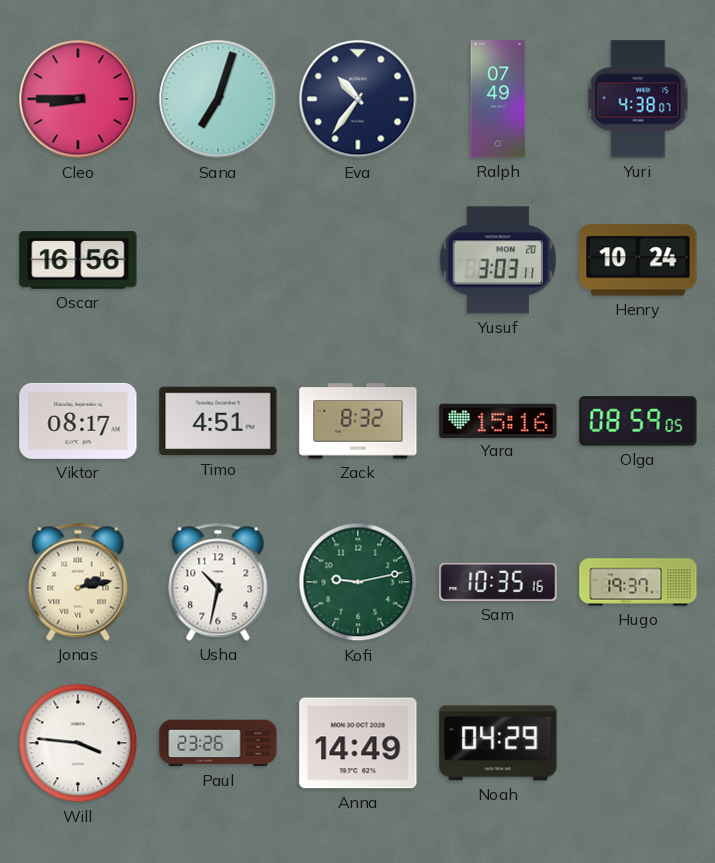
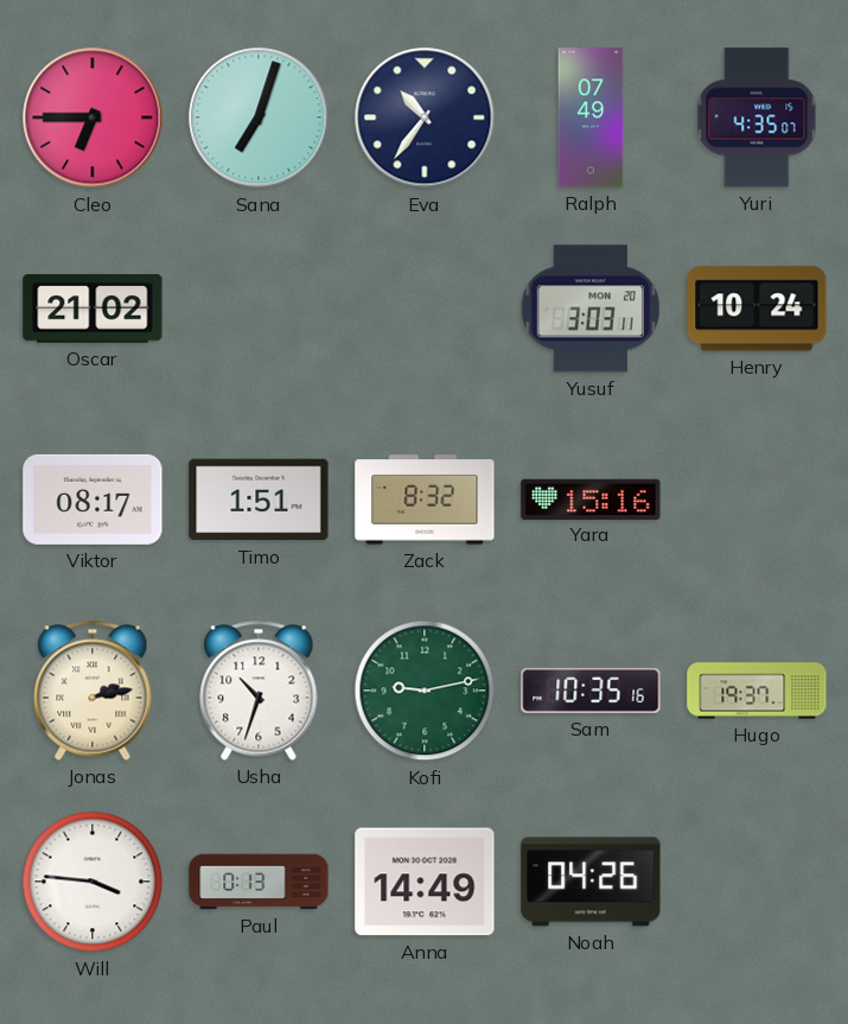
Cleo: 8:45 -> 6:45
Yuri: 4:38 -> 4:35
Oscar: 16:56 -> 21:02
Timo: 4:51 -> 1:51
Olga: 08:59 -> none
Usha: 10:32 -> 10:33
Paul: 23:26 -> 0:13
Noah: 04:29 -> 04:26
